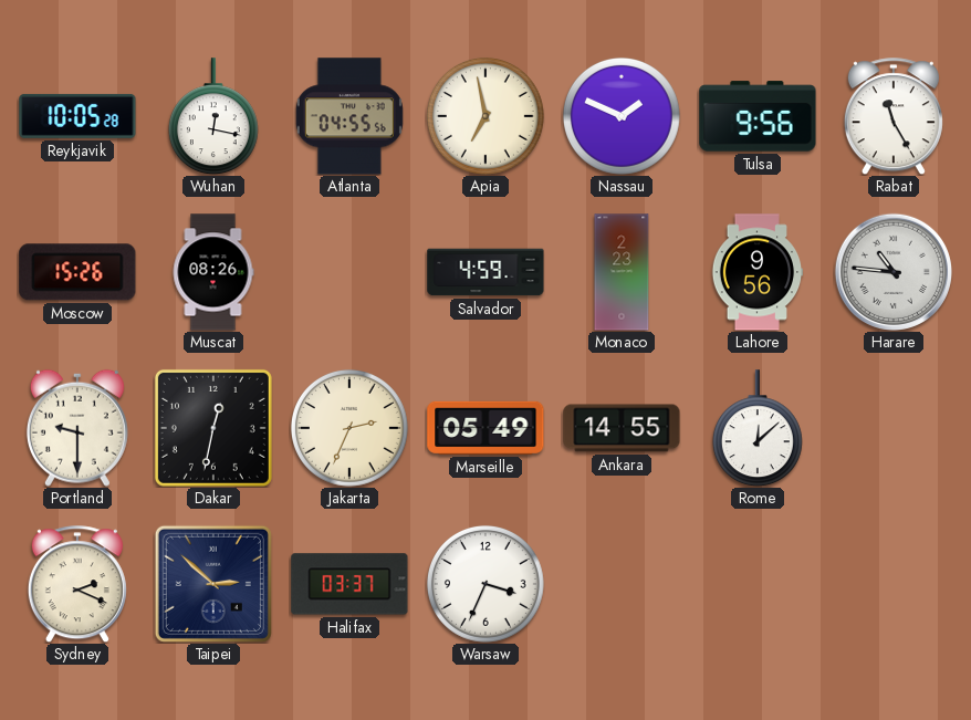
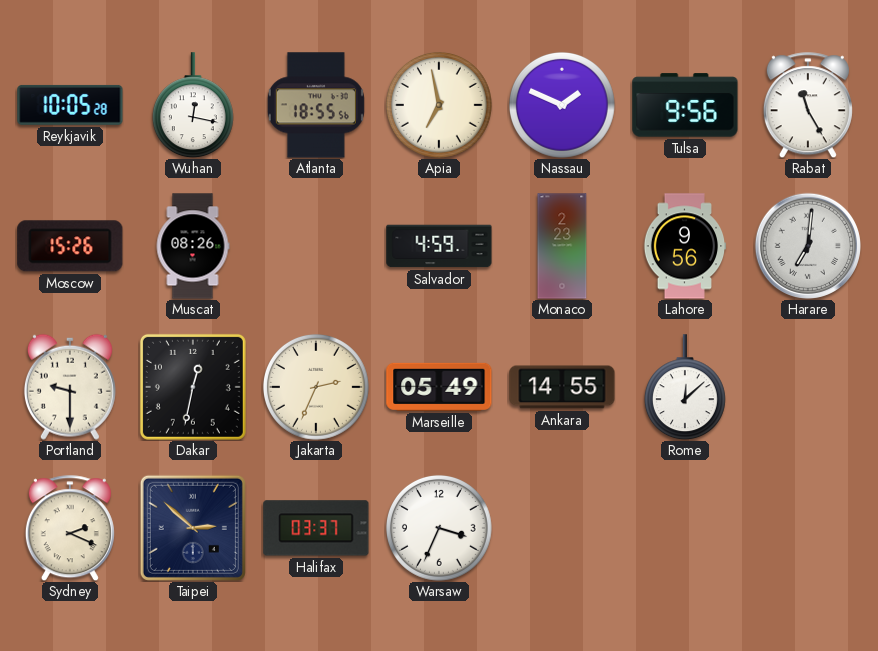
Atlanta: 04:55 -> 18:55
Harare: 10:46 -> 7:01
